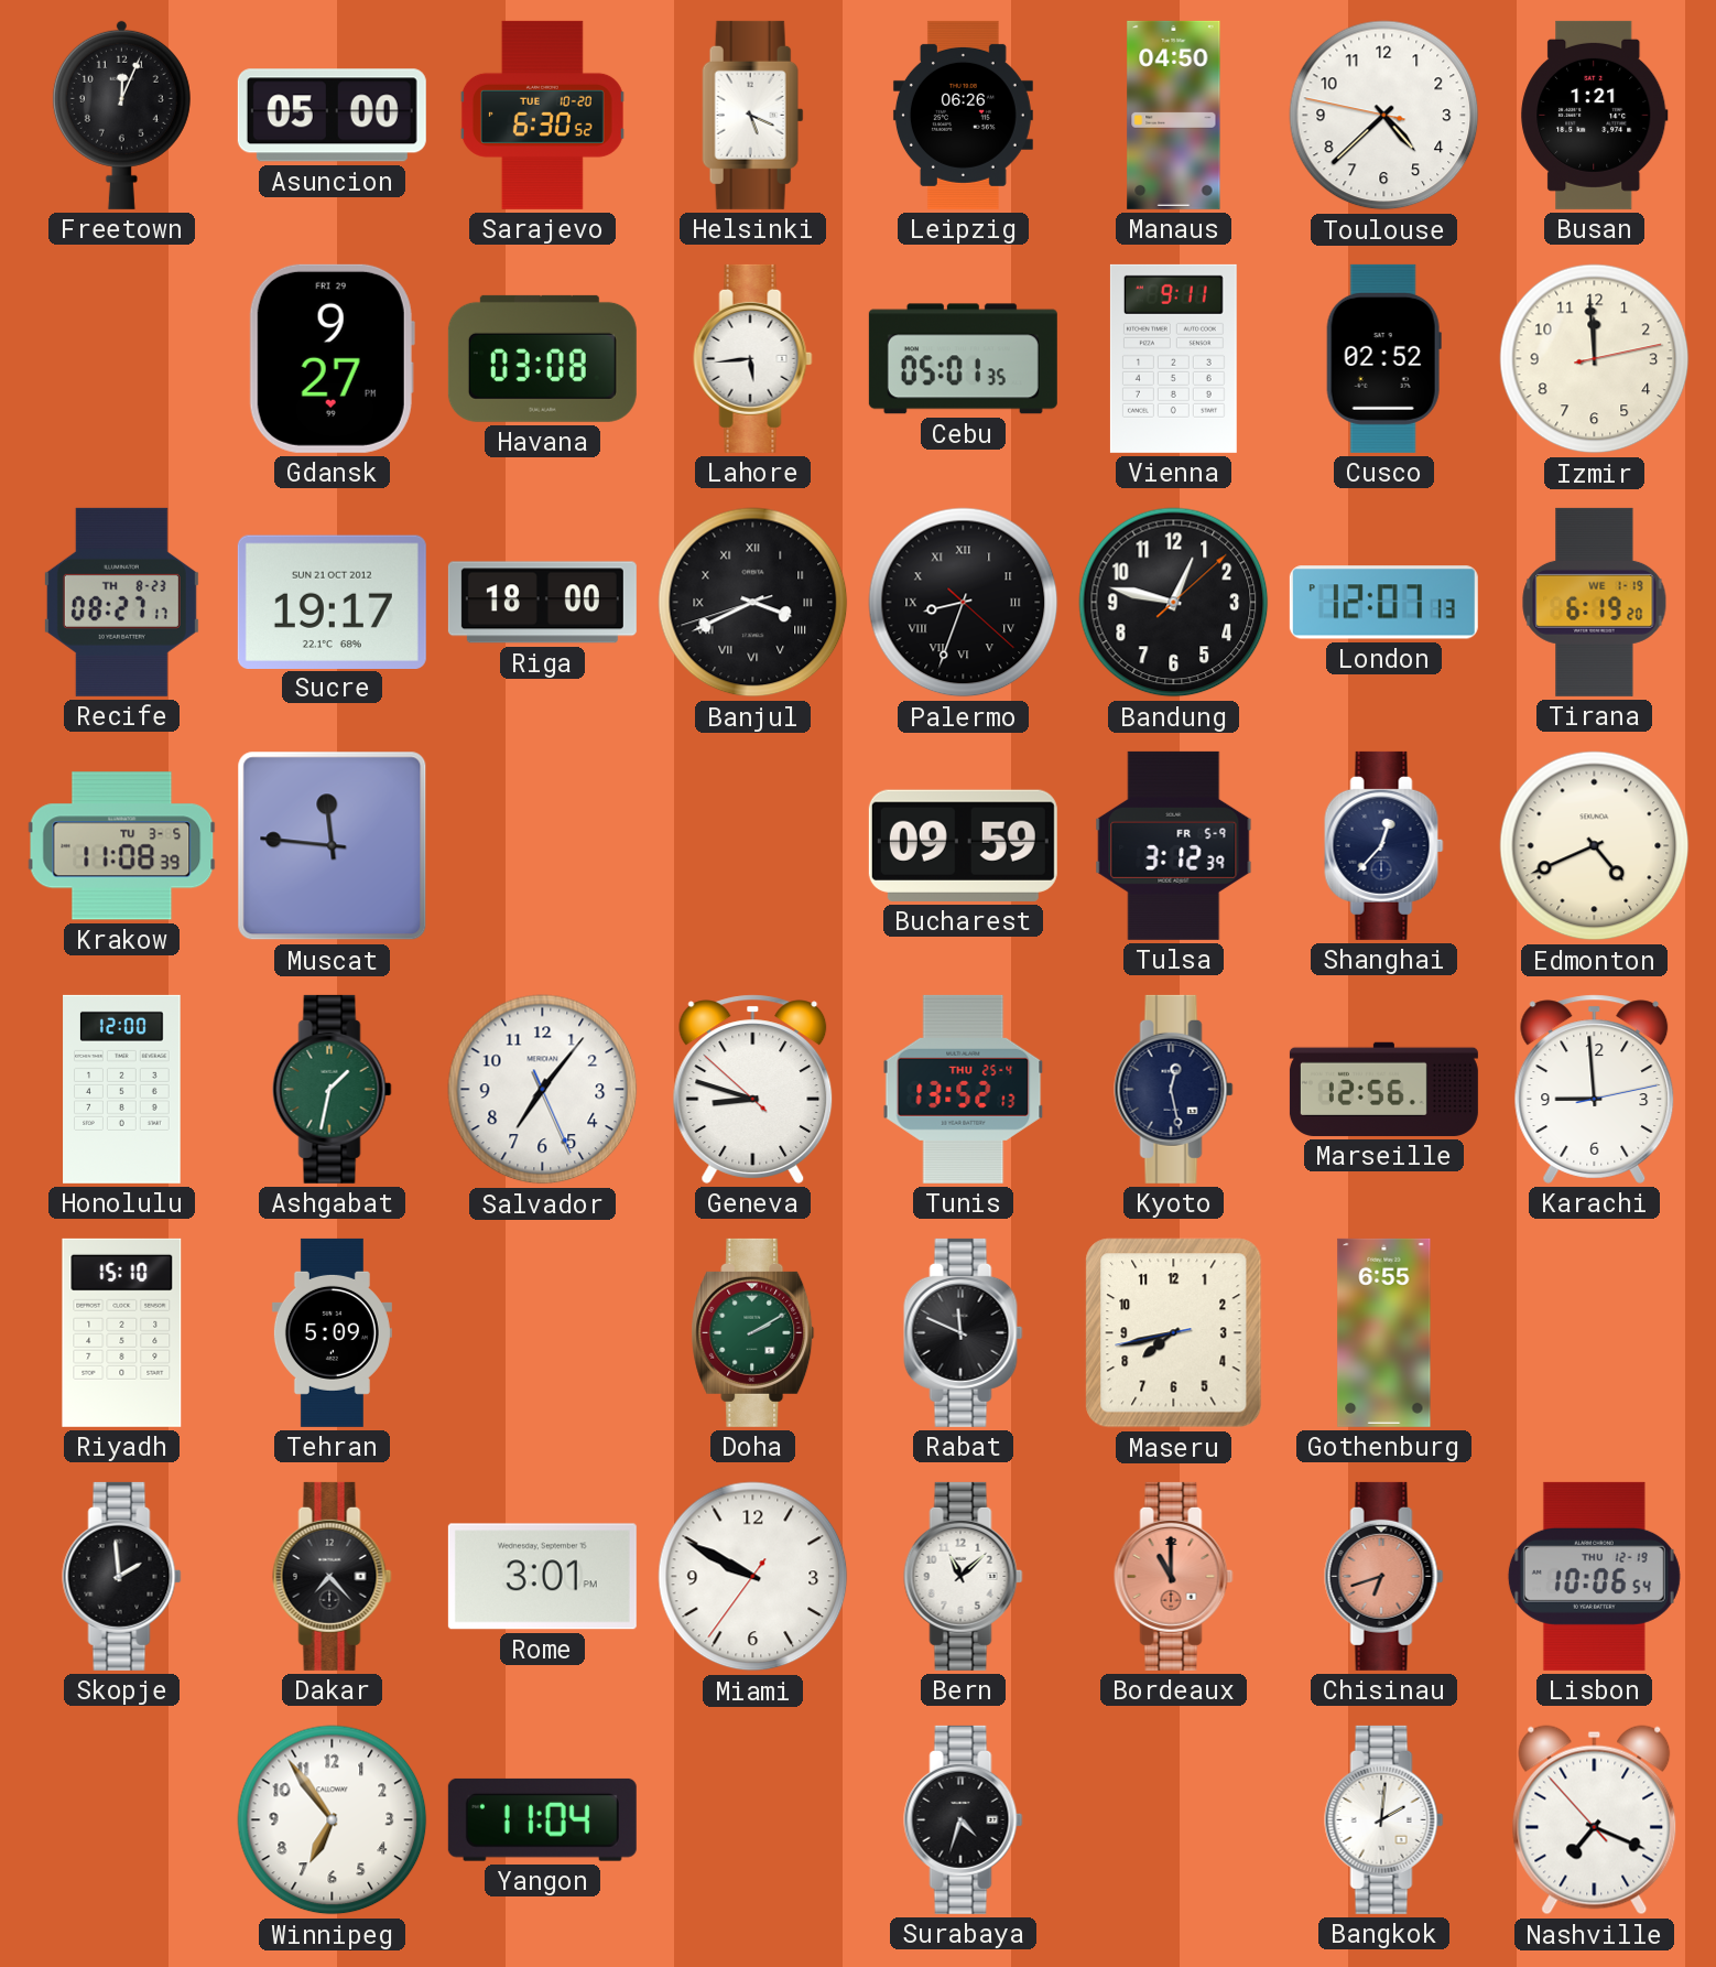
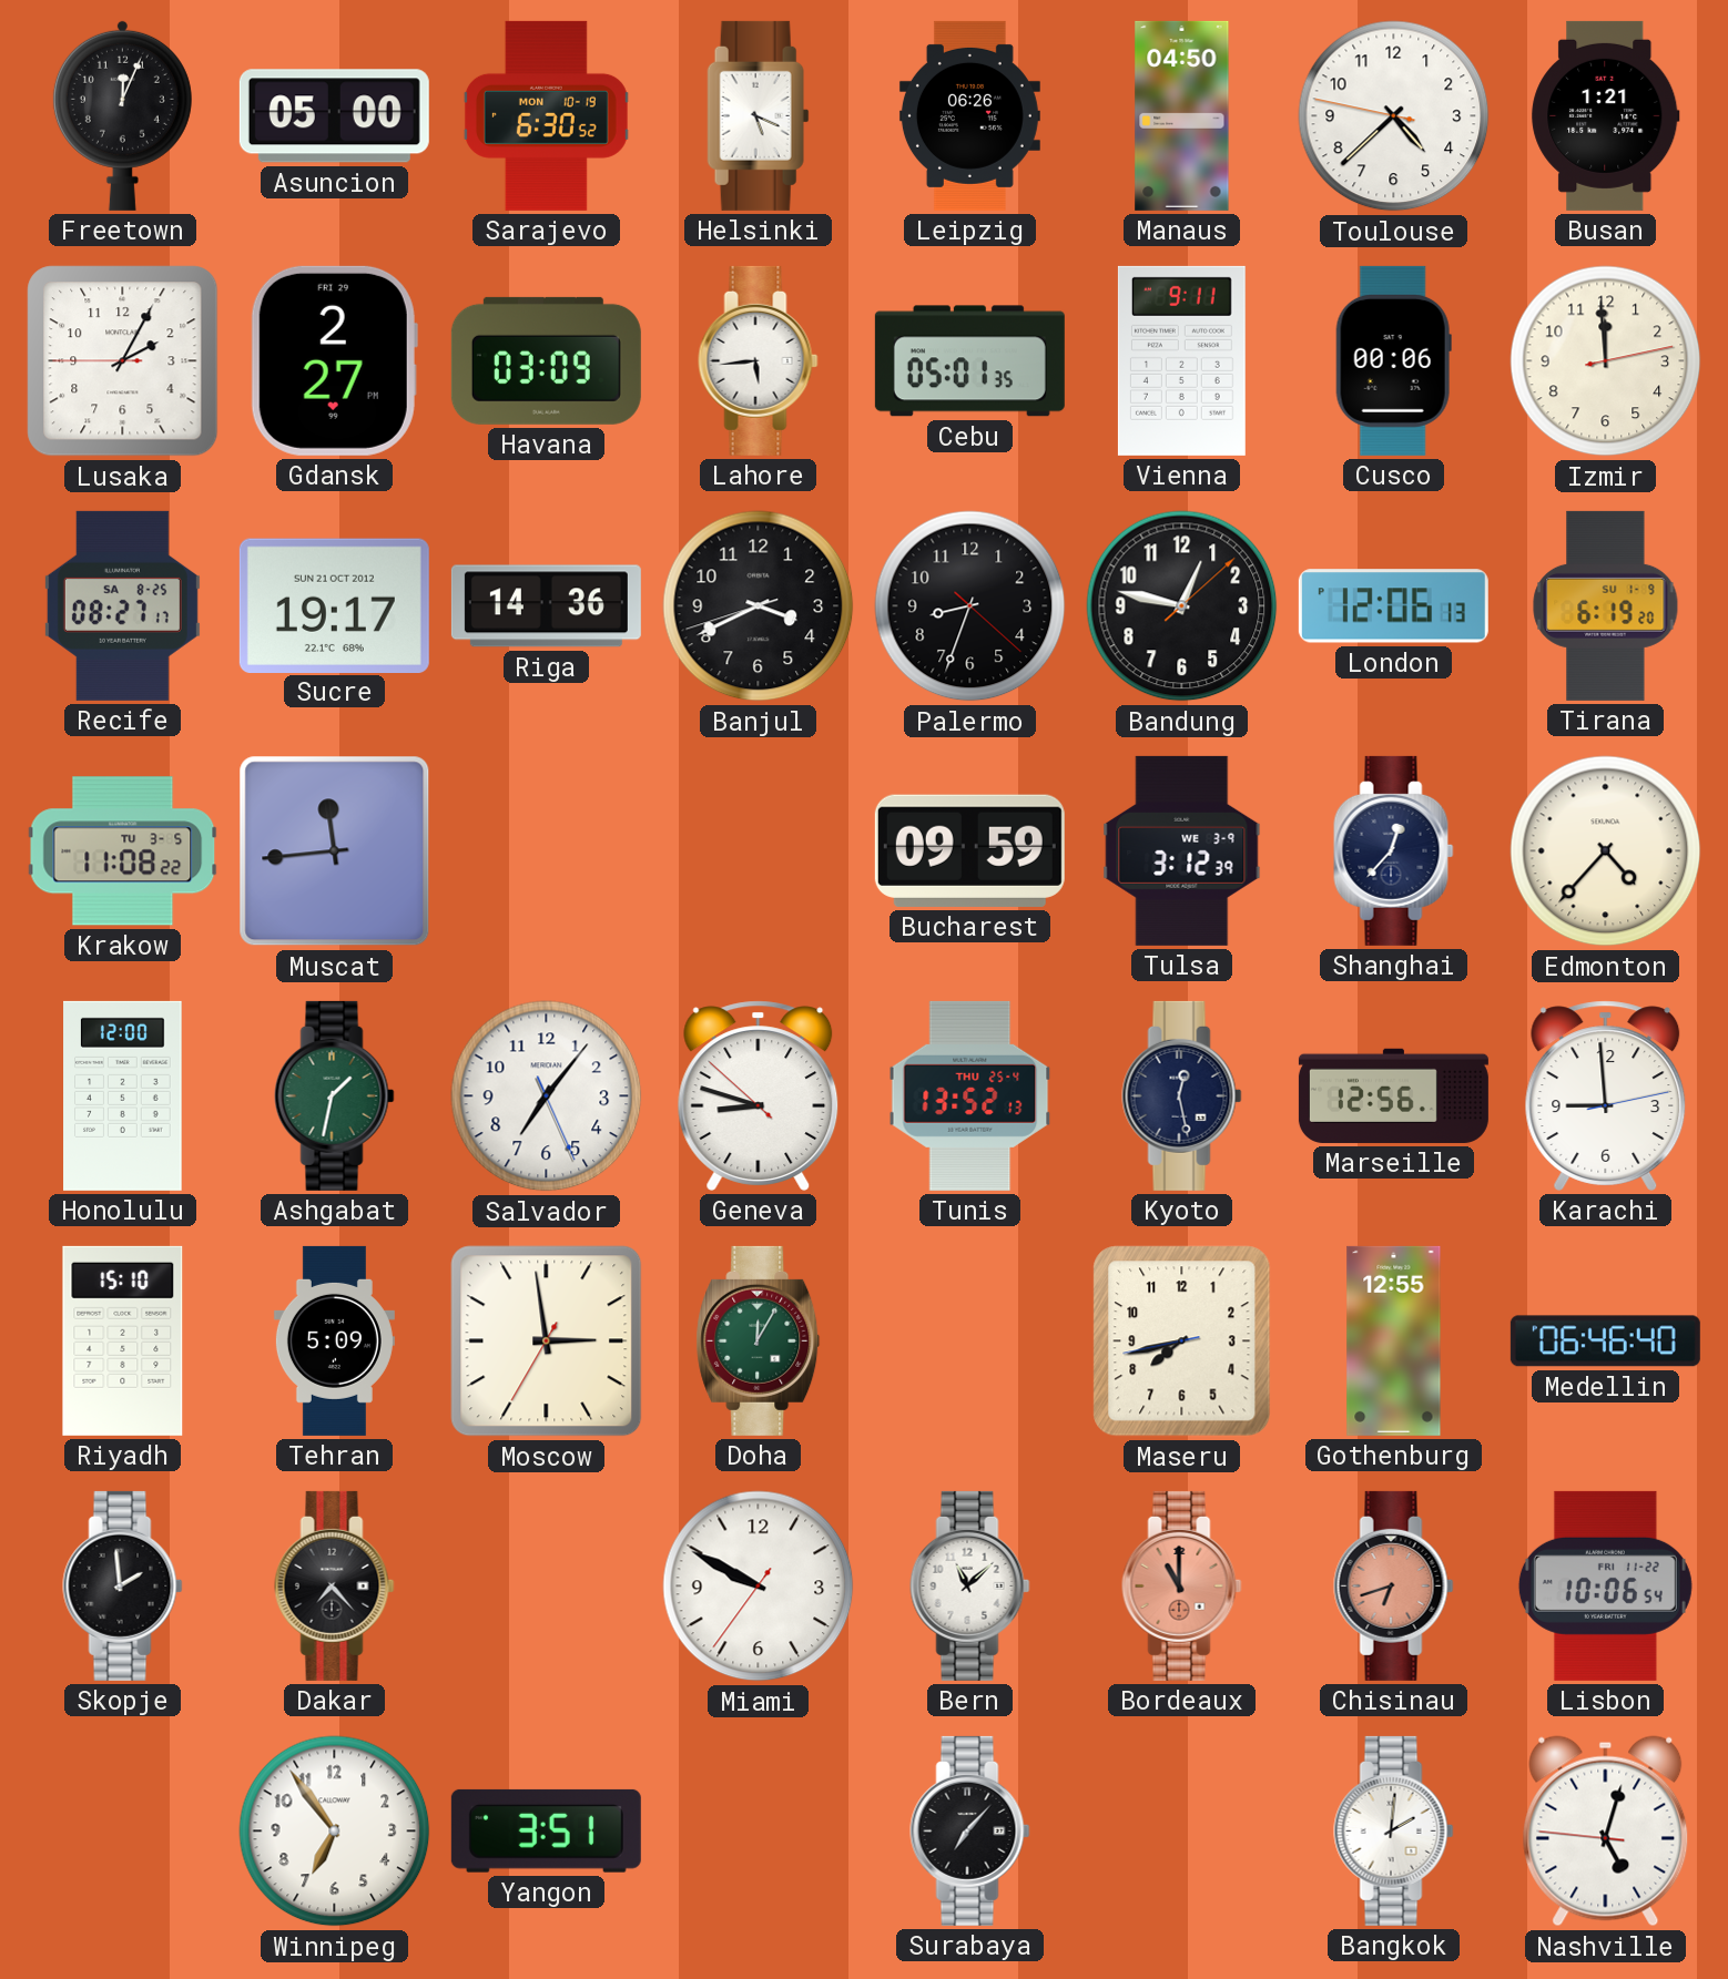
Sarajevo date: TUE 10-20 -> MON 10-19
Lusaka: none -> 2:04
Gdansk: 9:27 -> 2:27
Havana: 03:08 -> 03:09
Cusco: 02:52 -> 00:06
Recife date: TH 8-23 -> SA 8-25
Riga: 18:00 -> 14:36
Banjul numerals: Roman -> Arabic
Palermo numerals: Roman -> Arabic
London: 12:07 -> 12:06
Tirana date: WE 1-19 -> SU 1-9
Krakow: 11:08:39 -> 11:08:22
Muscat: 11:46 -> 11:44
Tulsa date: FR 5-9 -> WE 3-9
Edmonton: 4:41 -> 4:37
Moscow: none -> 2:58
Doha: 2:10 -> 12:05
Rabat: 11:49 -> none
Gothenburg: 6:55 -> 12:55
Medellin: none -> 06:46
Rome: 3:01 -> none
Lisbon date: THU 12-19 -> FRI 11-22
Yangon: 11:04 -> 3:51
Surabaya: 4:33 -> 7:07
Nashville: 7:18 -> 5:02
